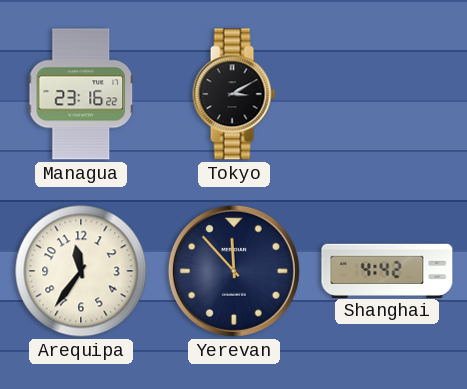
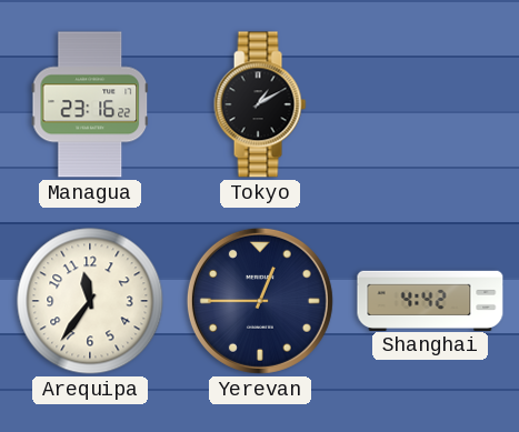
Tokyo: 3:10 -> 1:10
Yerevan: 11:53 -> 12:45
